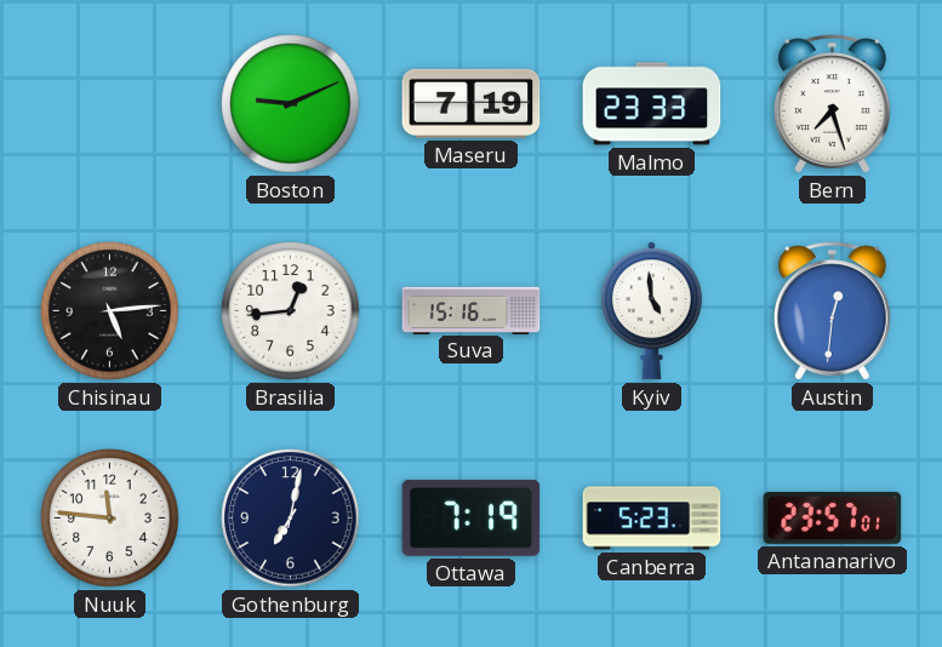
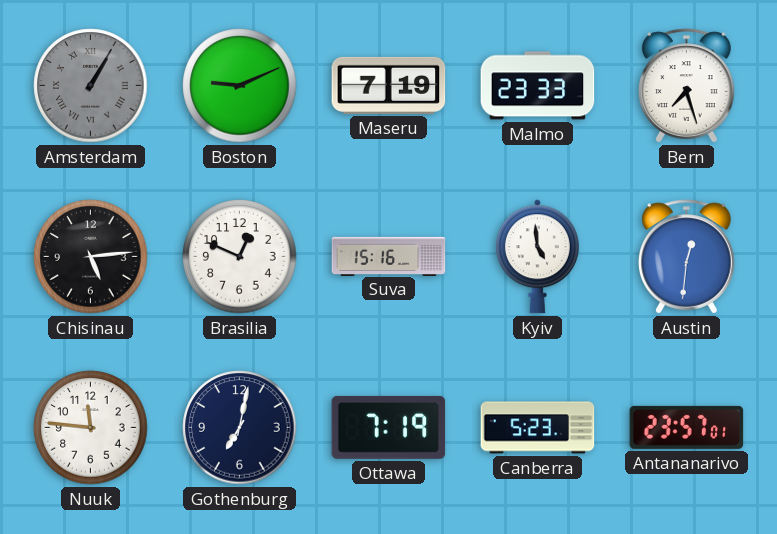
Amsterdam: none -> 1:05
Brasilia: 12:44 -> 12:49
